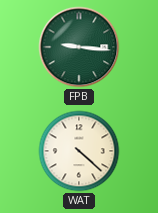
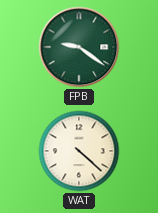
FPB: 9:16 -> 9:21
